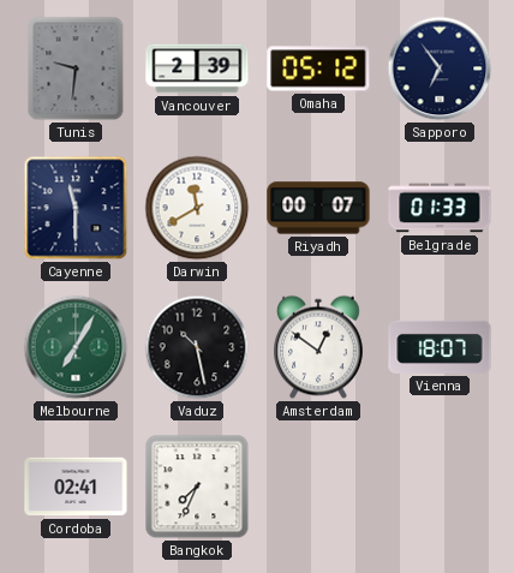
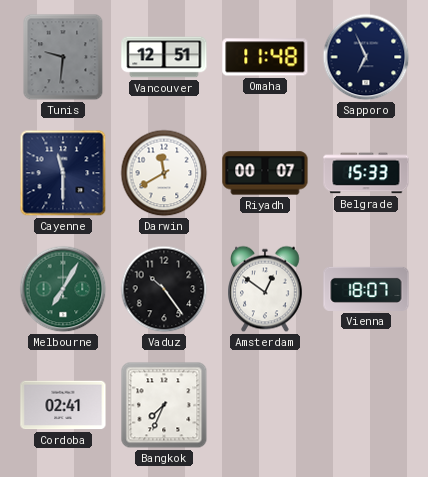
Vancouver: 2:39 -> 12:51
Omaha: 05:12 -> 11:48
Sapporo: 6:54 -> 6:56
Belgrade: 01:33 -> 15:33
Vaduz: 10:28 -> 10:24
